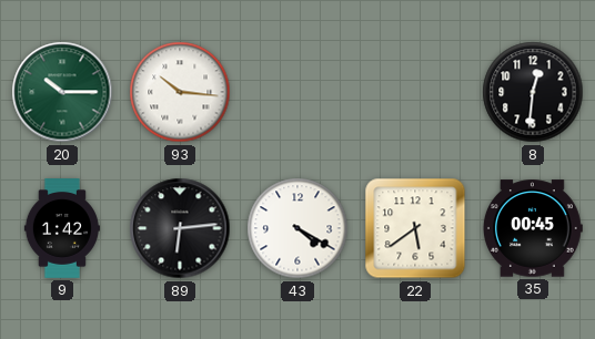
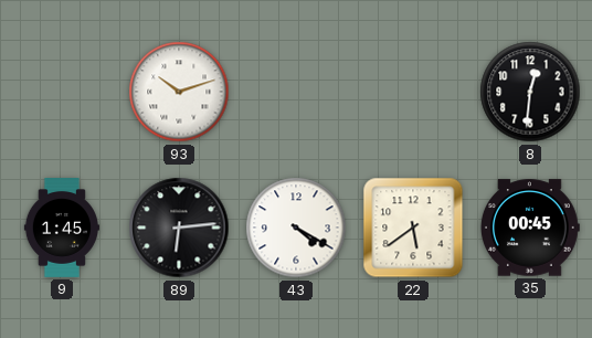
20: 10:15 -> none
93: 10:16 -> 10:12
9: 1:42 -> 1:45
